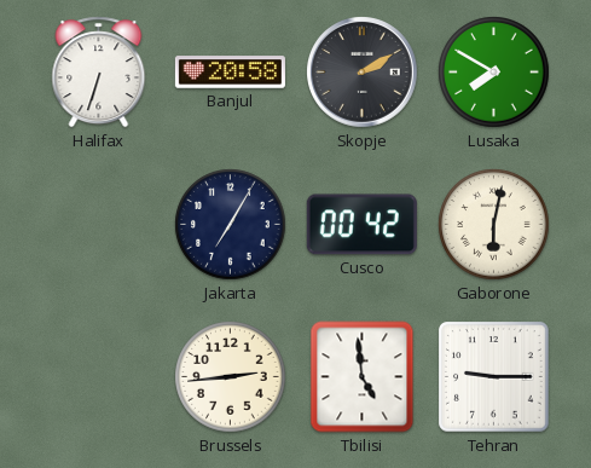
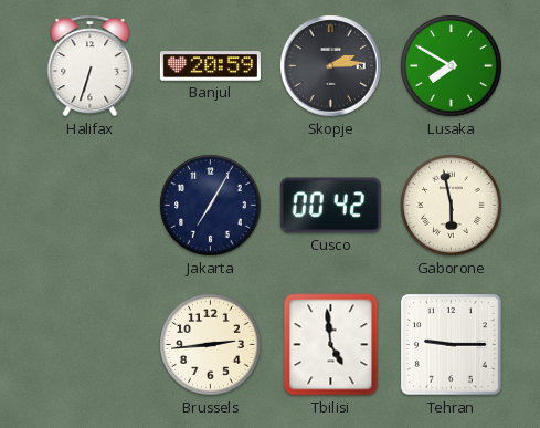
Banjul: 20:58 -> 20:59
Skopje: 2:10 -> 2:14
Gaborone: 6:02 -> 5:58
